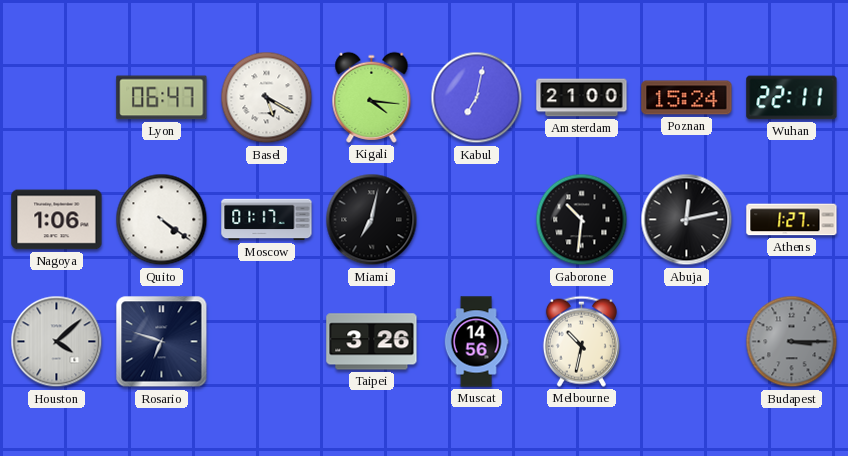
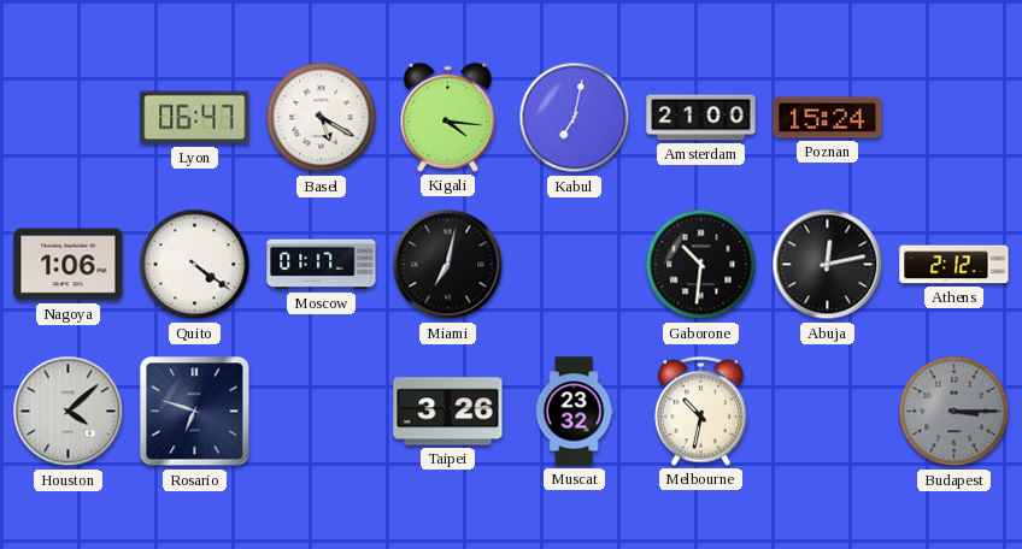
Wuhan: 22:11 -> none
Athens: 1:27 -> 2:12
Muscat: 14:56 -> 23:32
